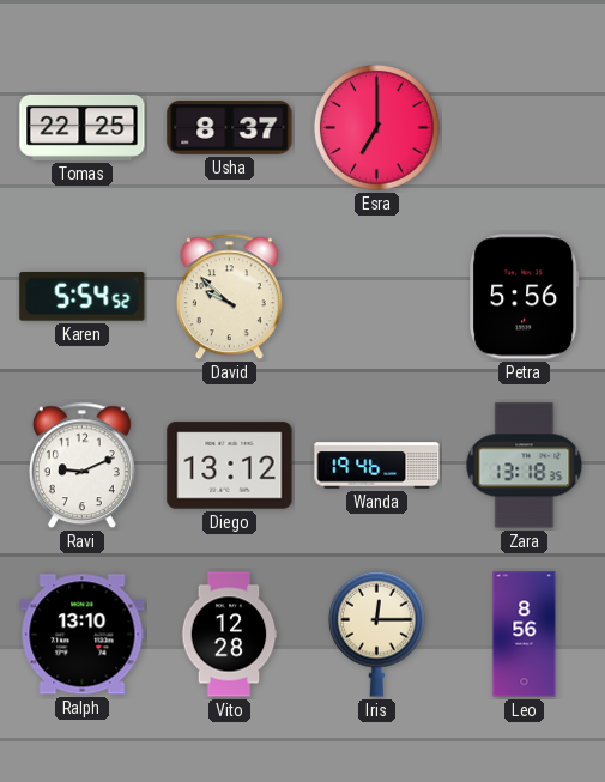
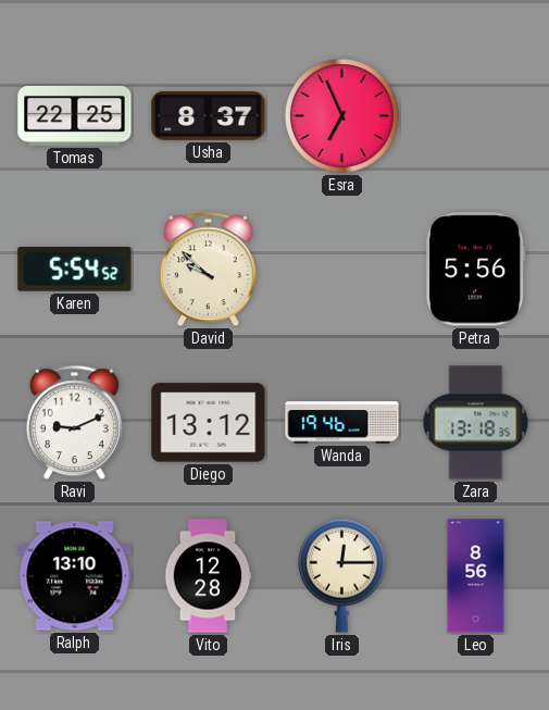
Esra: 7:00 -> 6:56
